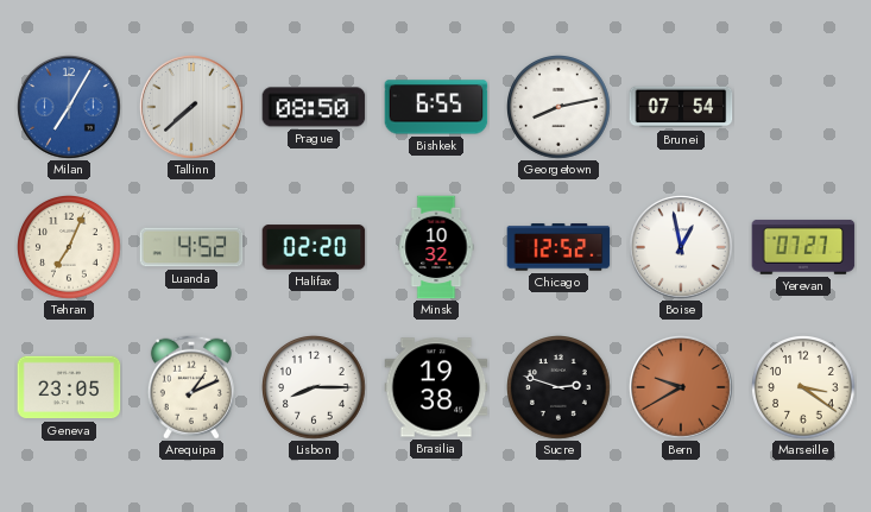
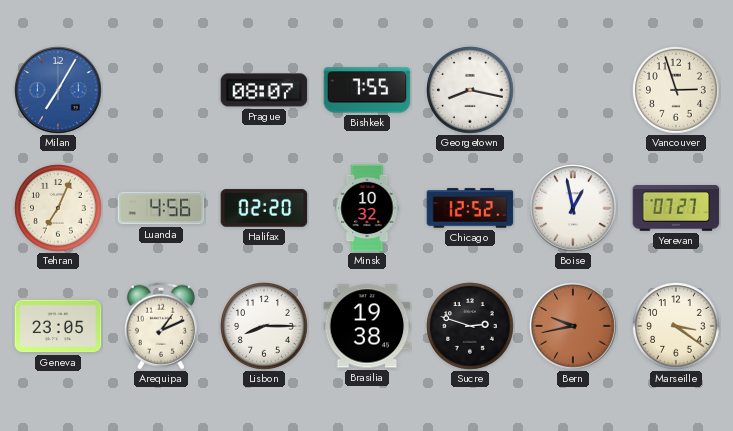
Tallinn: 7:38 -> none
Prague: 08:50 -> 08:07
Bishkek: 6:55 -> 7:55
Georgetown: 8:13 -> 8:17
Brunei: 07:54 -> none
Vancouver: none -> 2:57
Luanda: 4:52 -> 4:56
Bern: 9:40 -> 9:43
